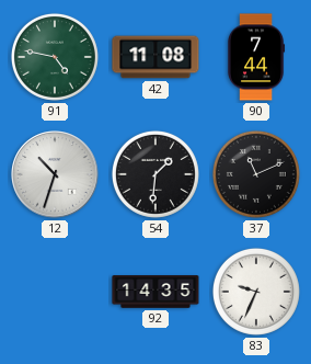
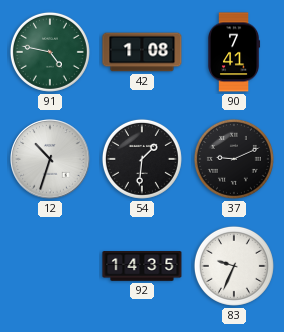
42: 11:08 -> 1:08
90: 7:44 -> 7:41
37: 11:11 -> 9:11
